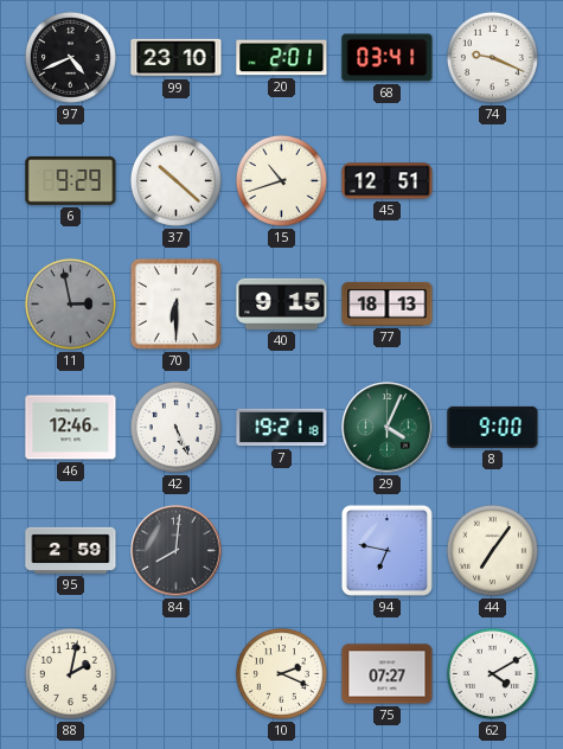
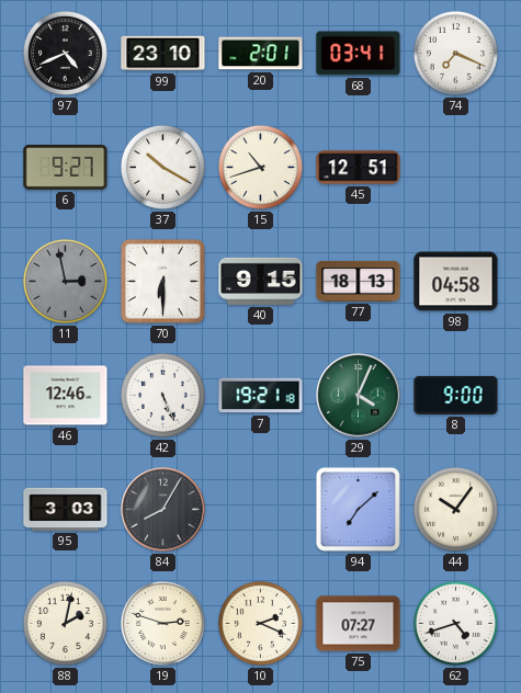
74: 9:19 -> 7:19
6: 9:29 -> 9:27
37: 10:22 -> 10:20
98: none -> 04:58
95: 2:59 -> 3:03
84: 8:01 -> 8:05
94: 6:47 -> 7:08
44: 7:06 -> 10:06
19: none -> 2:48
62: 4:10 -> 4:42
